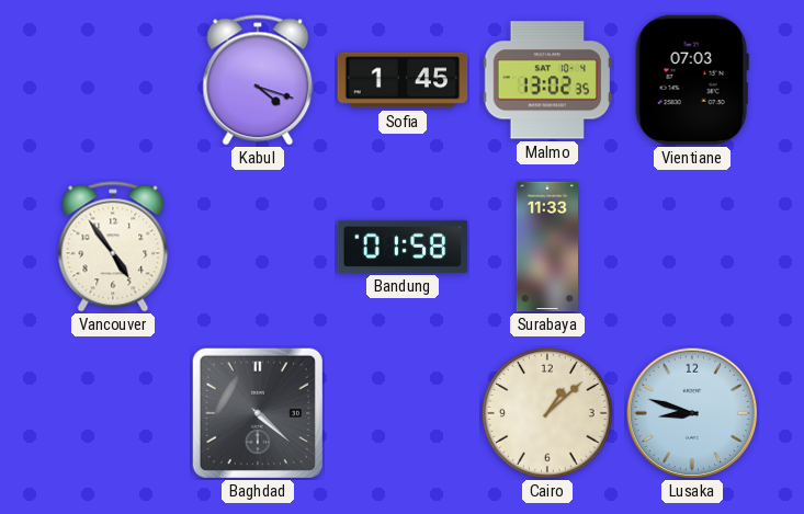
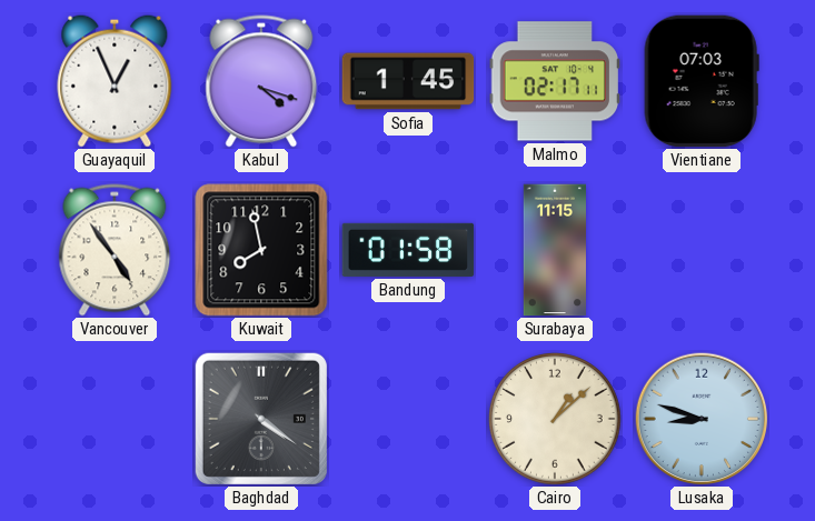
Guayaquil: none -> 12:56
Malmo: 13:02 -> 02:17
Kuwait: none -> 7:58
Surabaya: 11:33 -> 11:15
Baghdad: 4:22 -> 4:21
